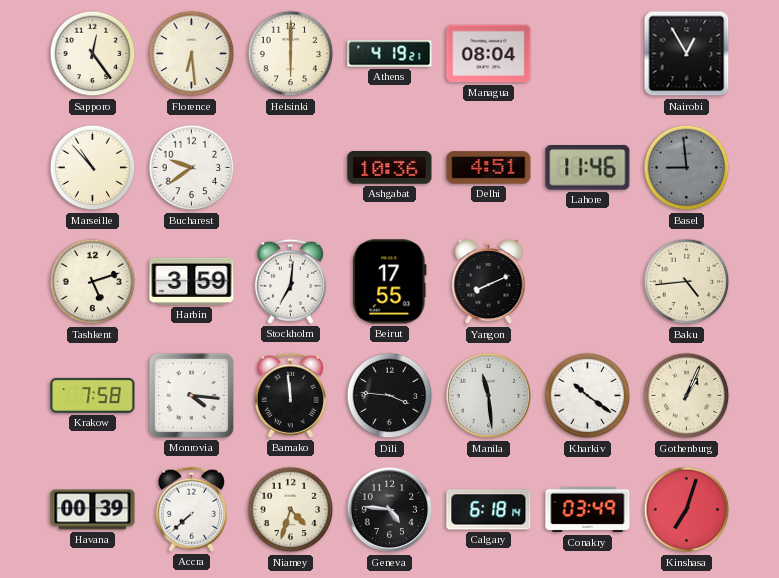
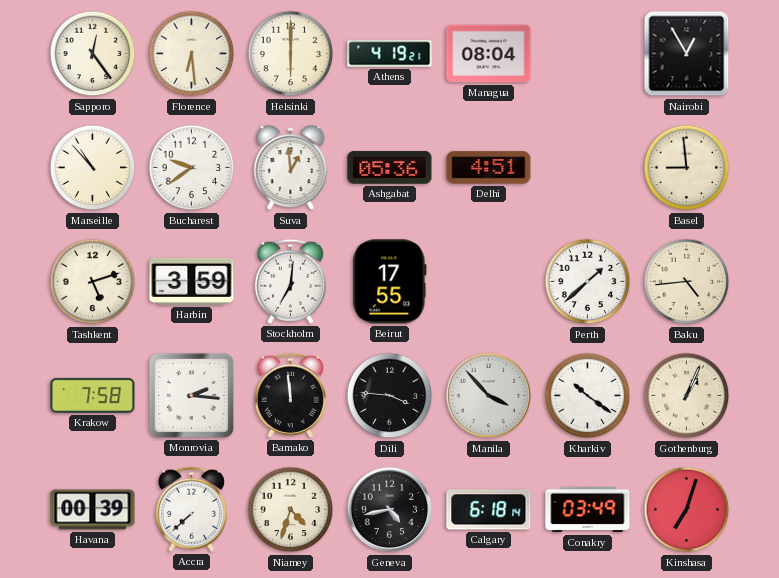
Suva: none -> 12:59
Ashgabat: 10:36 -> 05:36
Lahore: 11:46 -> none
Basel dial: grey -> cream
Yangon: 8:11 -> none
Perth: none -> 1:38
Monrovia: 4:16 -> 2:16
Manila: 11:29 -> 3:53
Geneva: 4:46 -> 4:43
